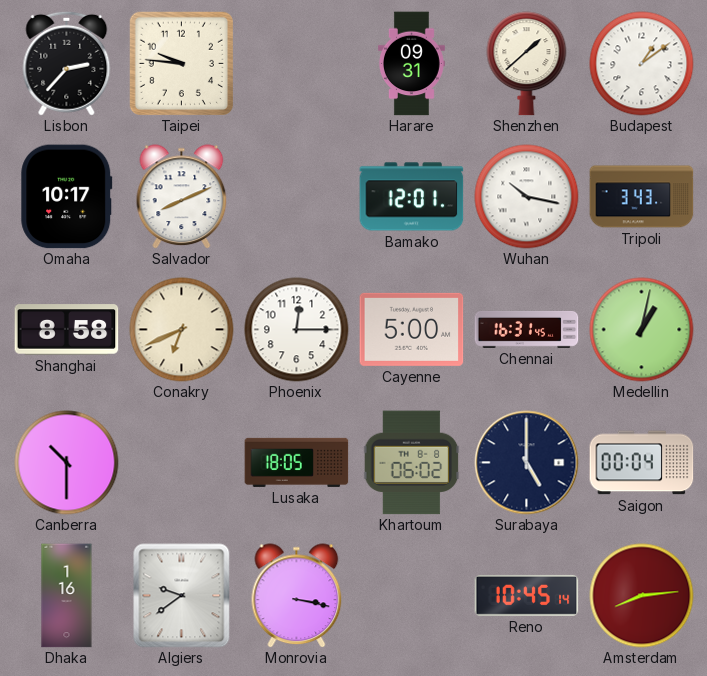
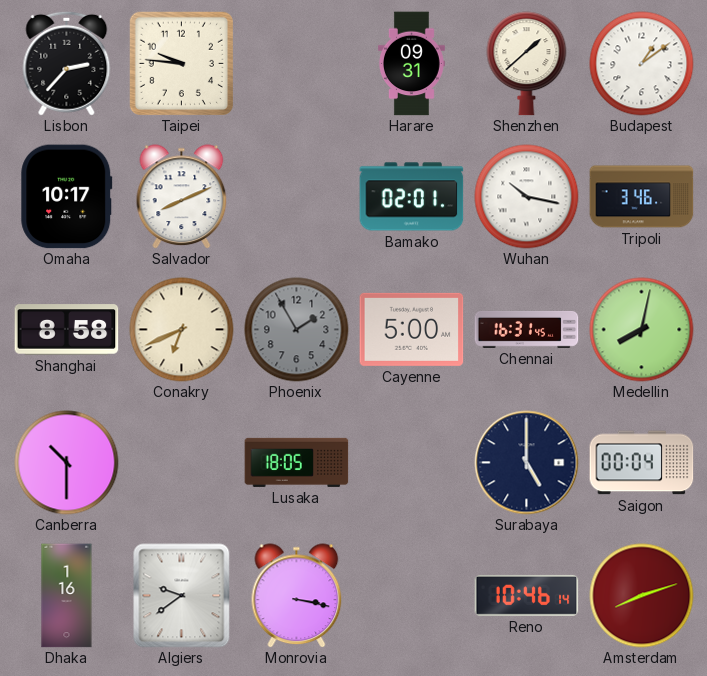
Bamako: 12:01 -> 02:01
Tripoli: 3:43 -> 3:46
Phoenix: 12:15 -> 1:55
Phoenix dial: white -> grey
Medellin: 1:02 -> 8:02
Khartoum: 06:02 -> none
Reno: 10:45 -> 10:46
Amsterdam: 8:14 -> 8:12
